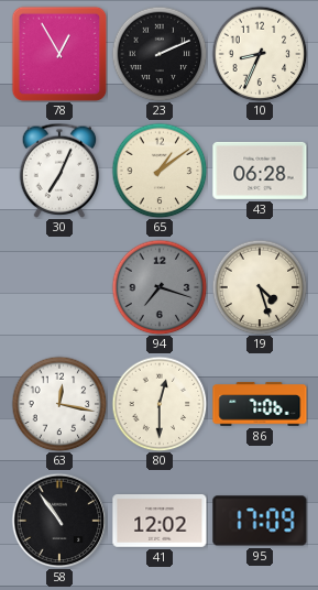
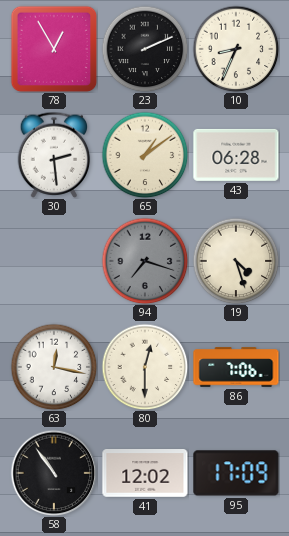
30: 7:04 -> 2:29
